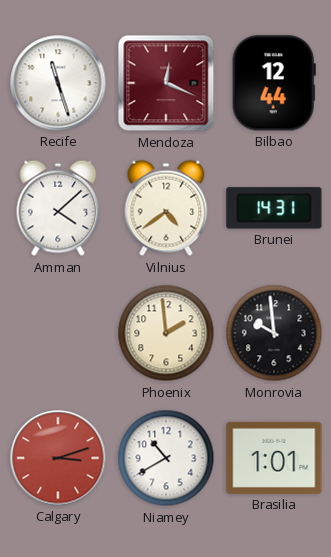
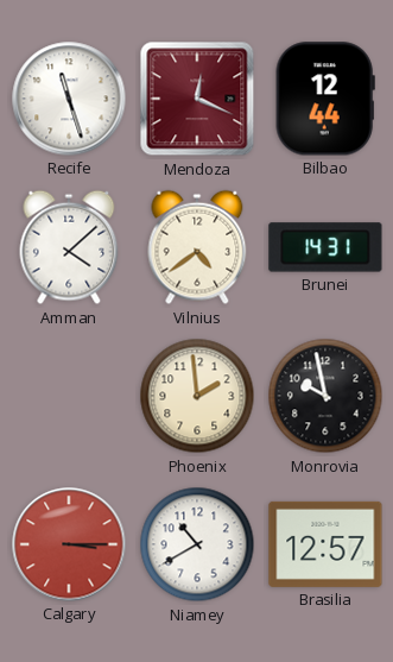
Monrovia: 9:59 -> 9:58
Calgary: 3:12 -> 3:15
Brasilia: 1:01 -> 12:57
